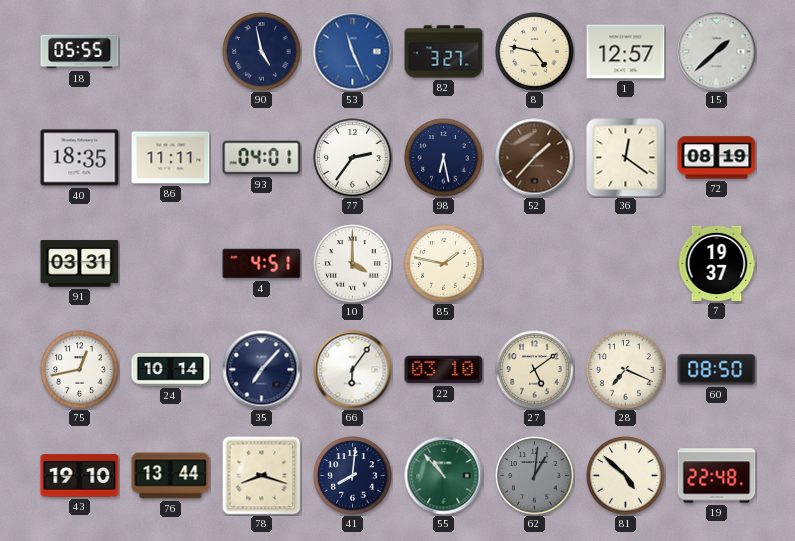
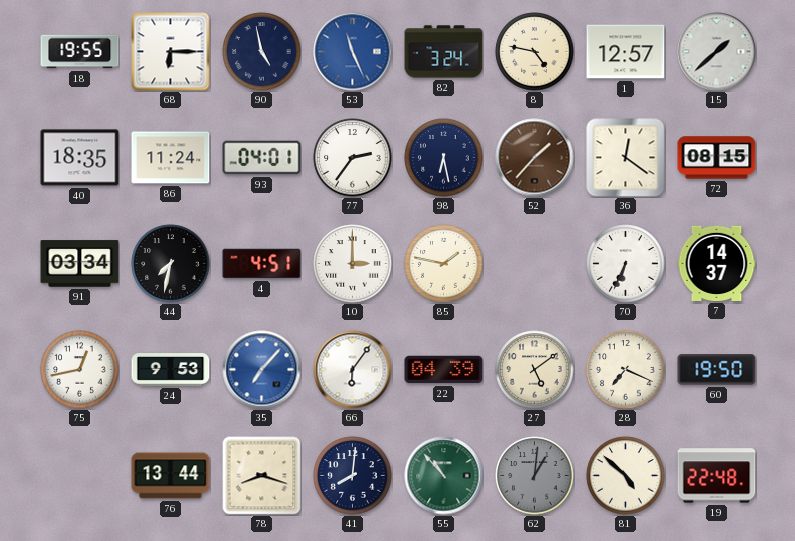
18: 05:55 -> 19:55
68: none -> 6:15
82: 3:27 -> 3:24
86: 11:11 -> 11:24
72: 08:19 -> 08:15
91: 03:31 -> 03:34
44: none -> 7:32
10: 4:00 -> 3:00
70: none -> 6:34
7: 19:37 -> 14:37
24: 10:14 -> 9:53
35 dial: navy -> blue
22: 03:10 -> 04:39
60: 08:50 -> 19:50
43: 19:10 -> none
